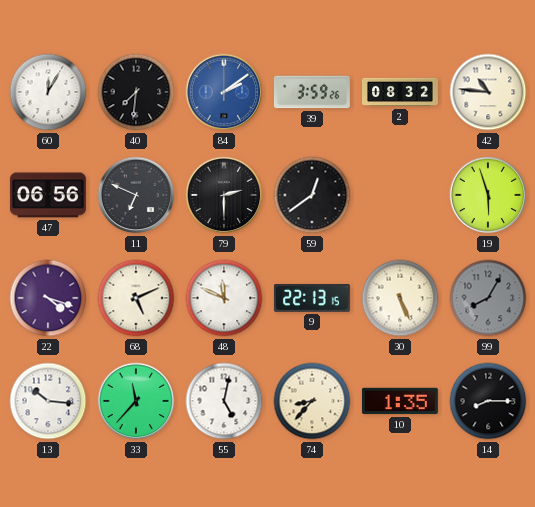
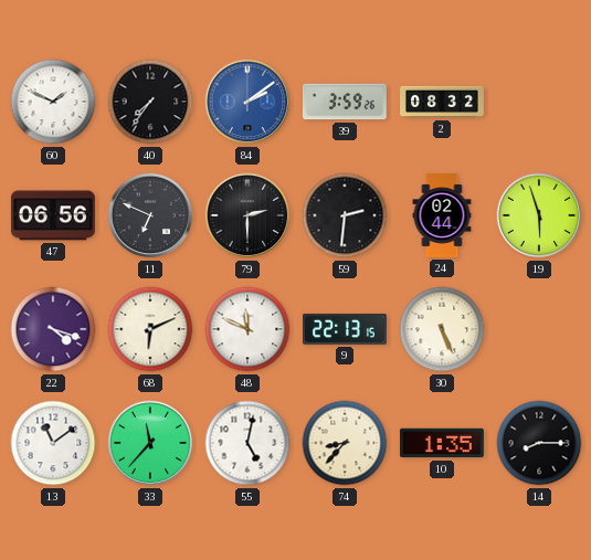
60: 12:05 -> 1:49
40: 7:31 -> 7:36
42: 10:46 -> none
59: 12:39 -> 2:31
24: none -> 02:44
68: 5:11 -> 6:11
99: 8:05 -> none
13: 10:16 -> 11:09
